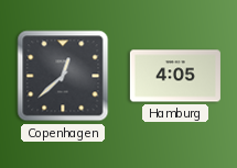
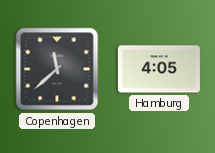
Copenhagen: 12:38 -> 11:38
